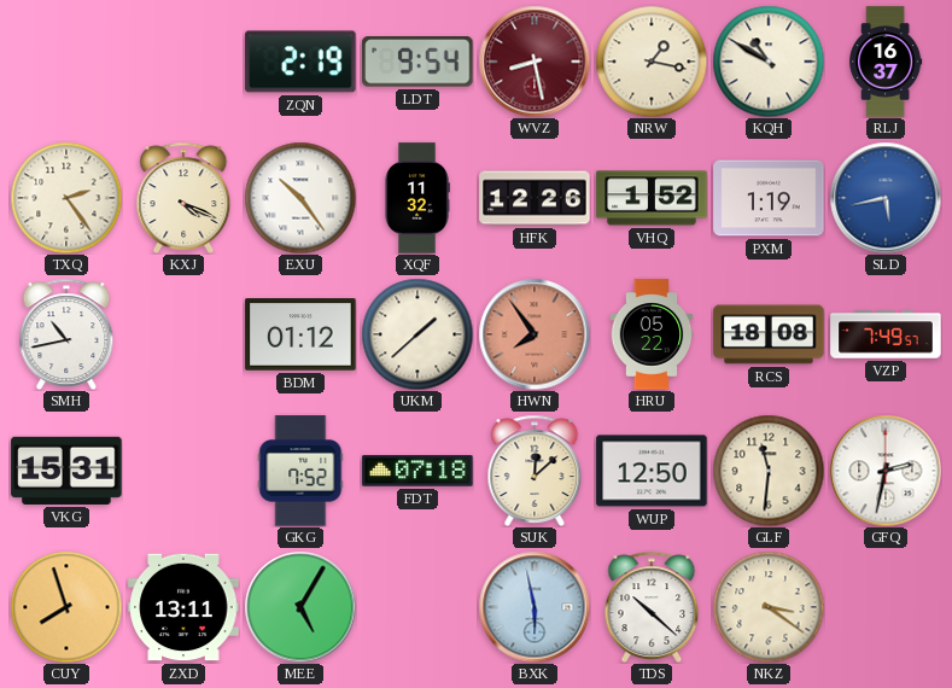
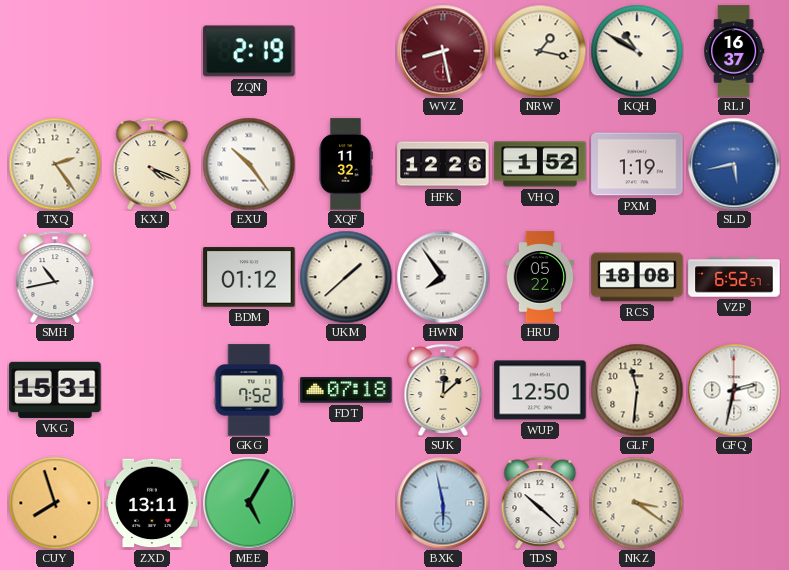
LDT: 9:54 -> none
HWN dial: salmon -> white
VZP: 7:49 -> 6:52
